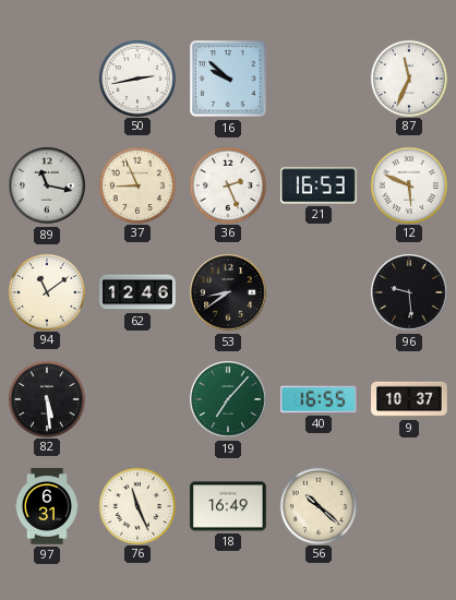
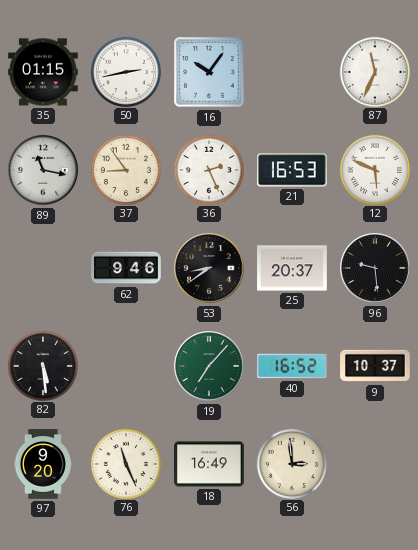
35: none -> 01:15
16: 9:52 -> 10:06
37: 8:56 -> 8:54
94: 11:09 -> none
62: 12:46 -> 9:46
25: none -> 20:37
40: 16:55 -> 16:52
97: 6:31 -> 9:20
56: 10:22 -> 2:59
